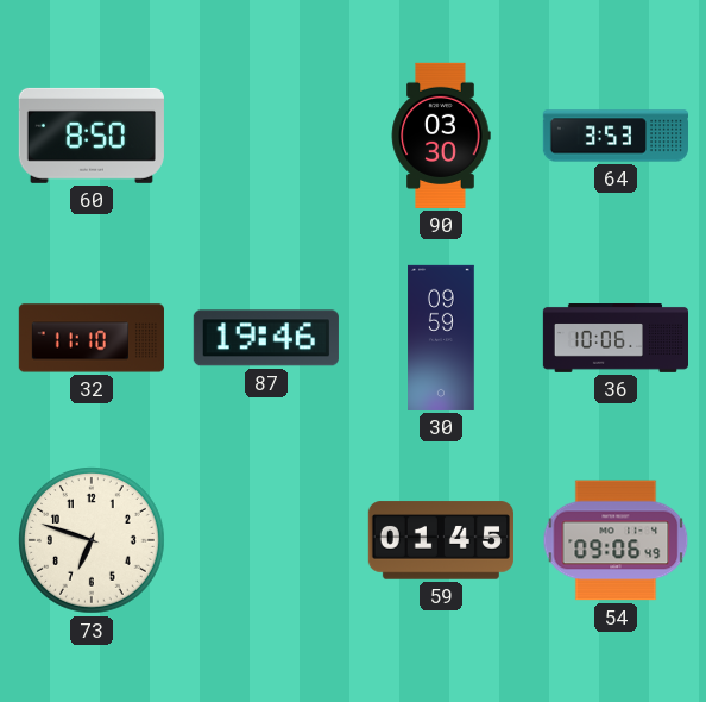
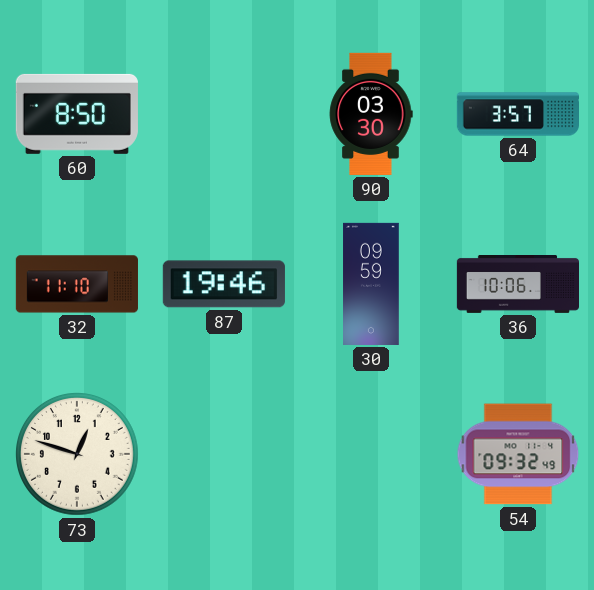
64: 3:53 -> 3:57
73: 6:48 -> 12:48
59: 01:45 -> none
54: 09:06 -> 09:32
